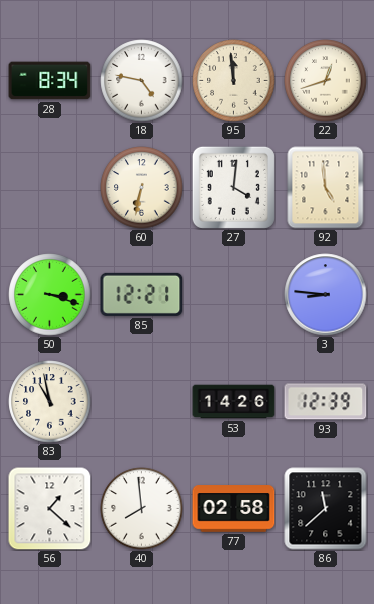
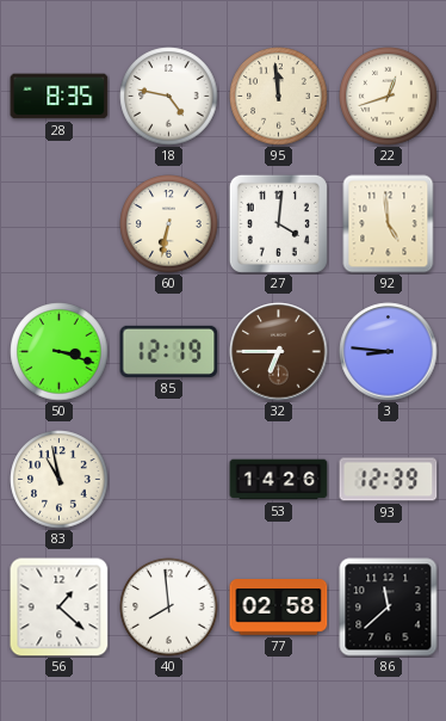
28: 8:34 -> 8:35
85: 12:21 -> 12:19
32: none -> 6:45
